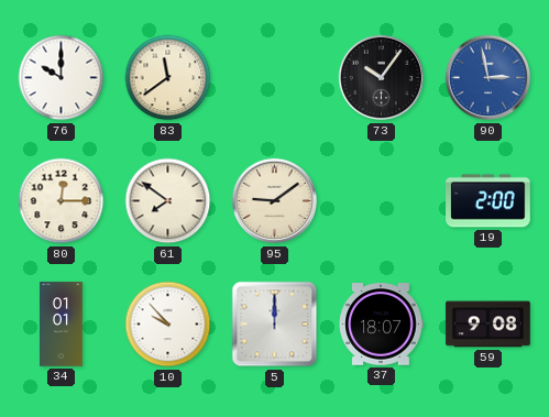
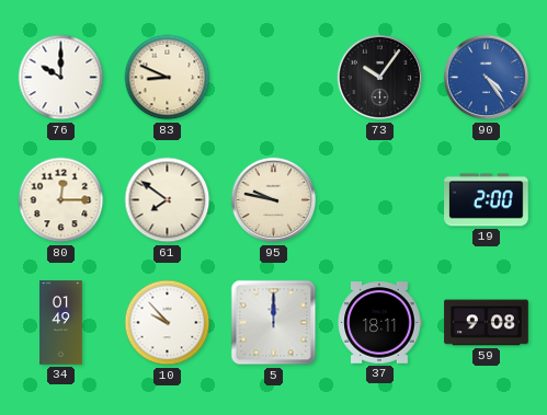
83: 11:39 -> 8:49
90: 2:58 -> 4:24
95: 9:09 -> 9:47
34: 01:01 -> 01:49
37: 18:07 -> 18:11
